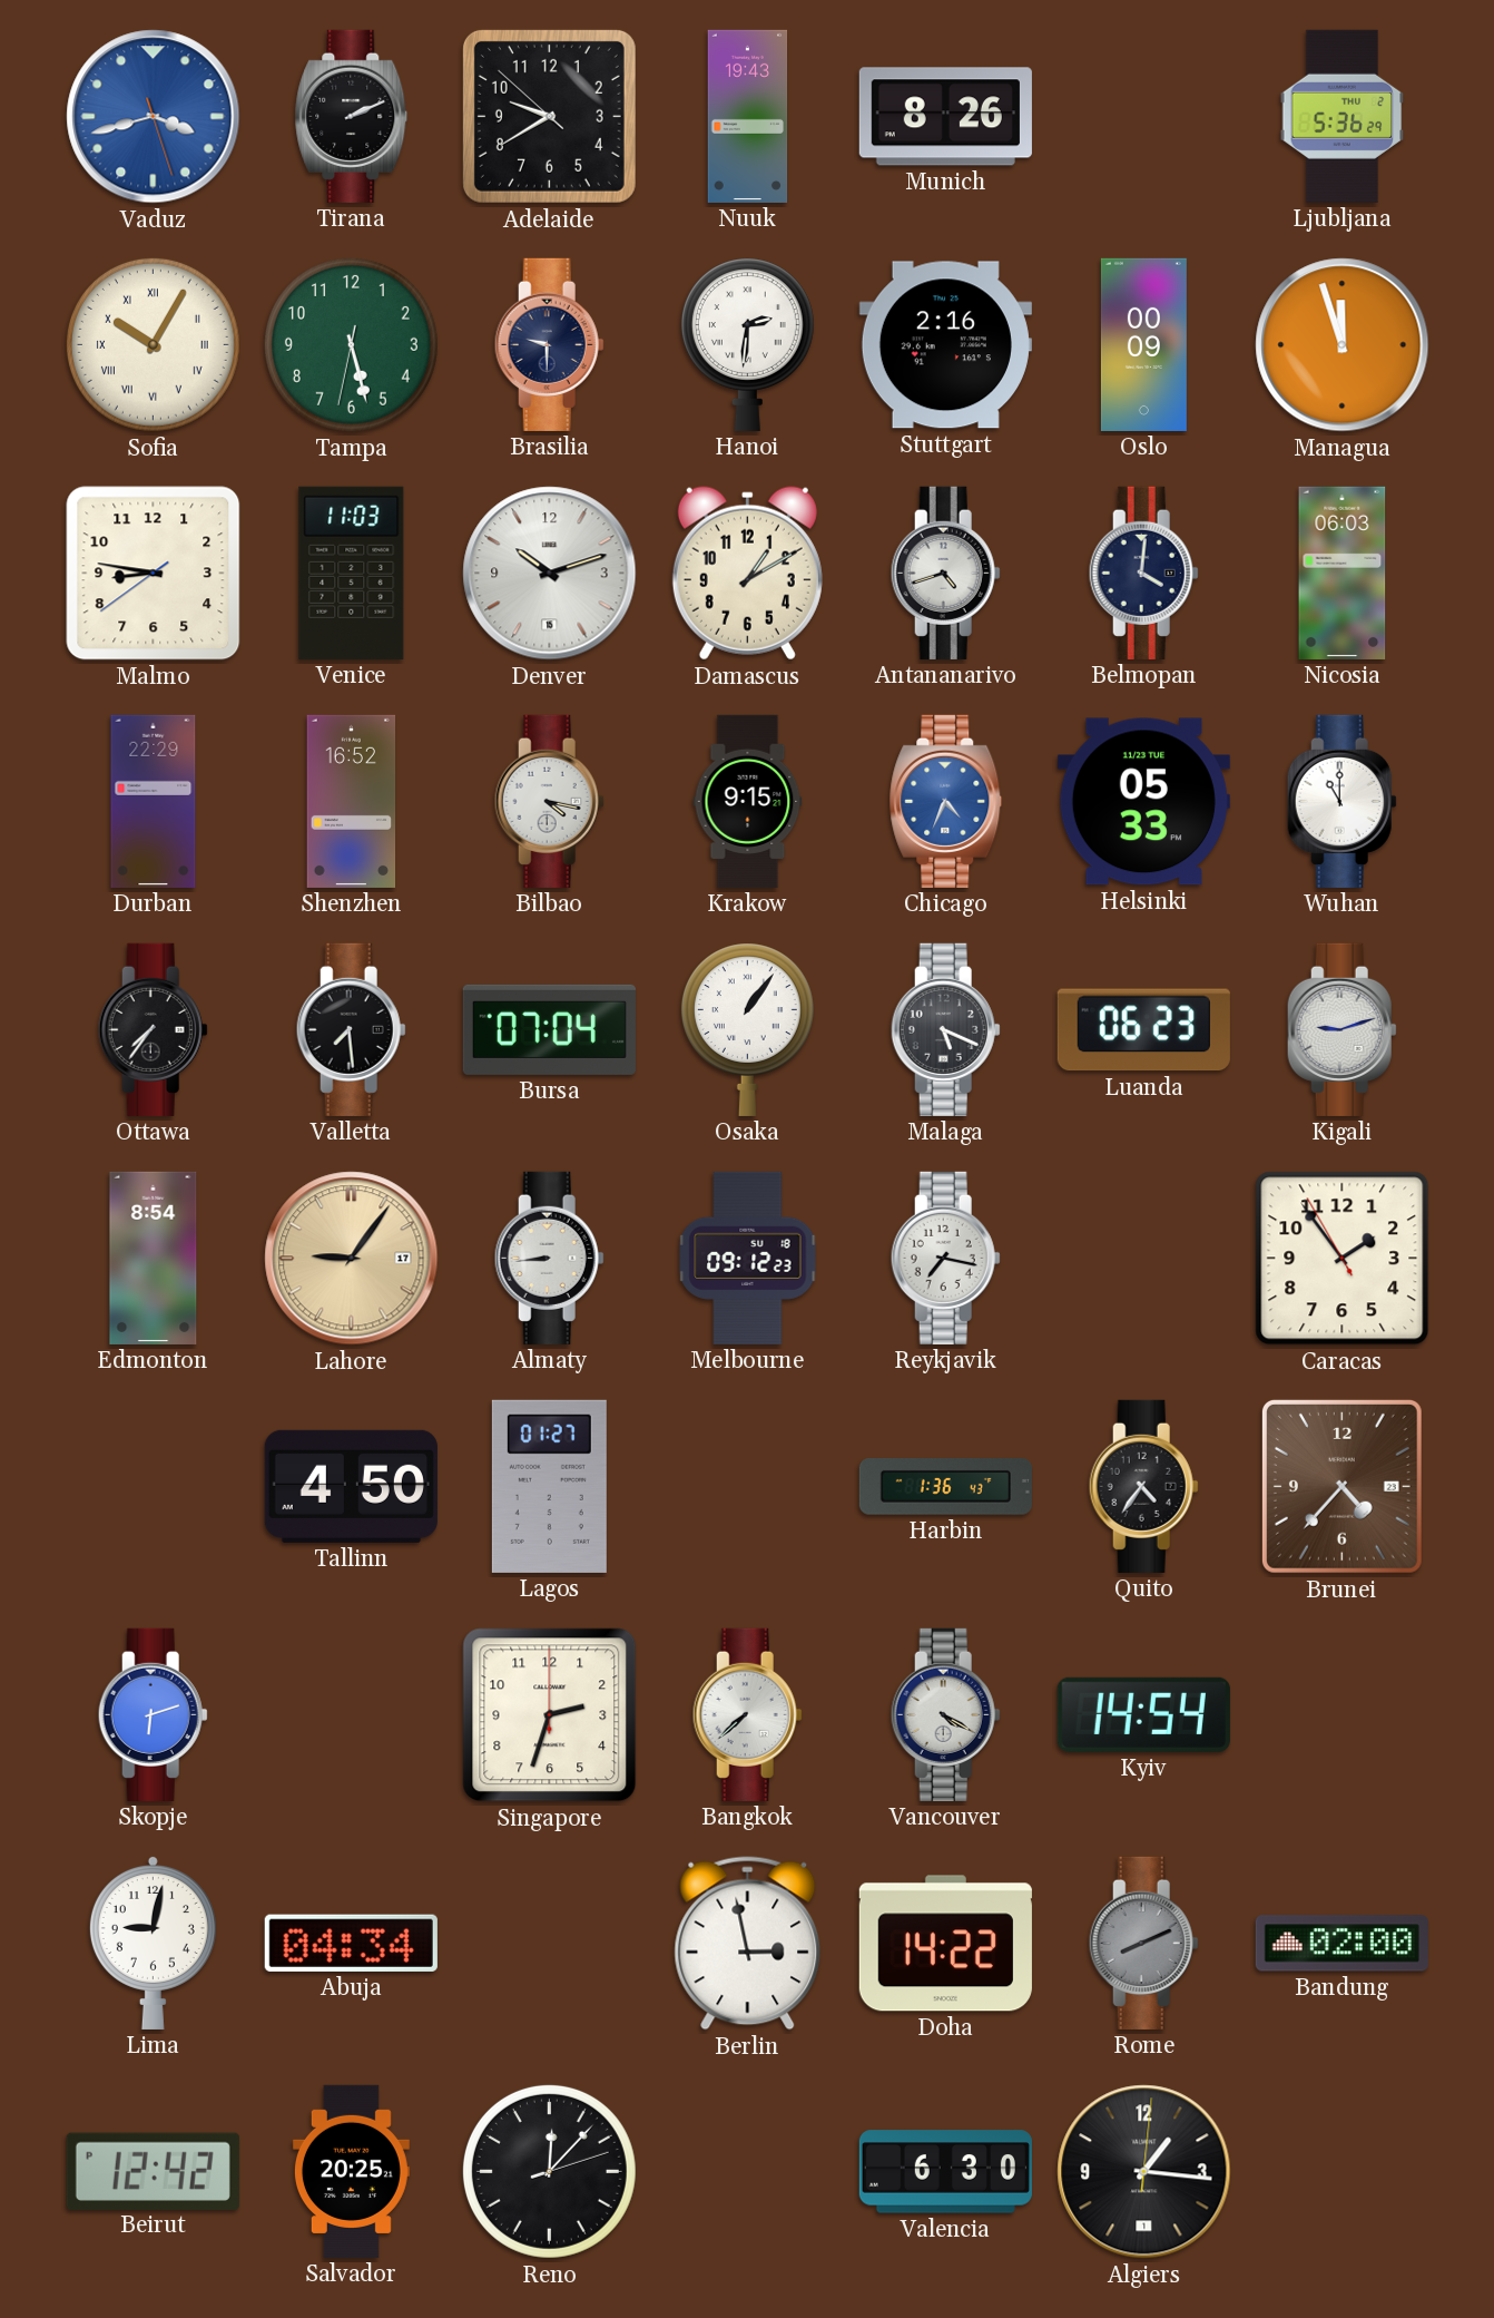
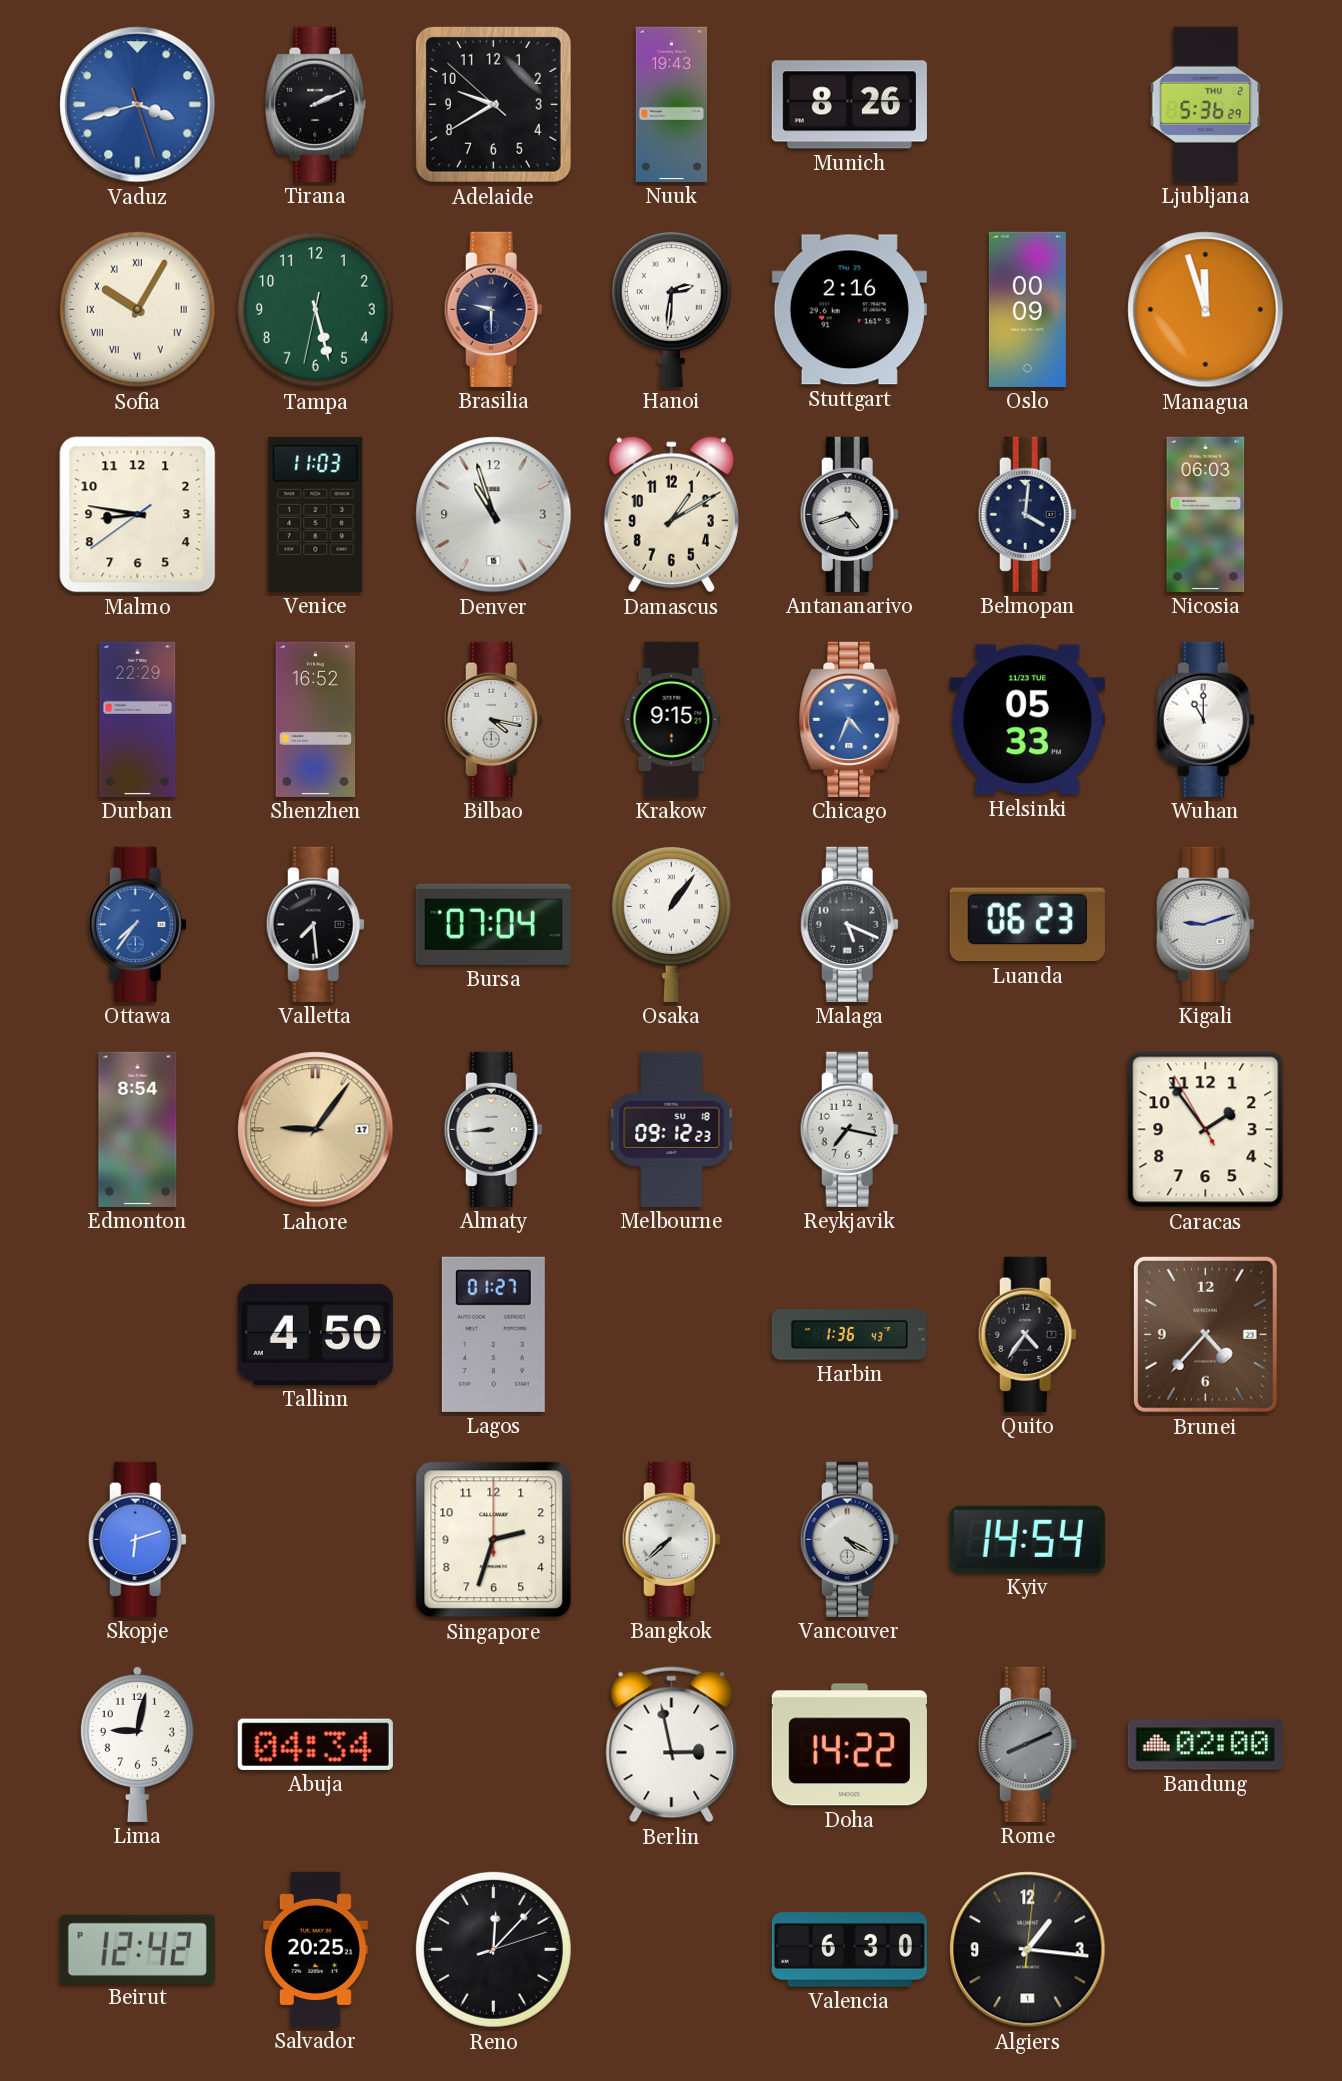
Denver: 10:12 -> 10:57
Ottawa dial: black -> blue
